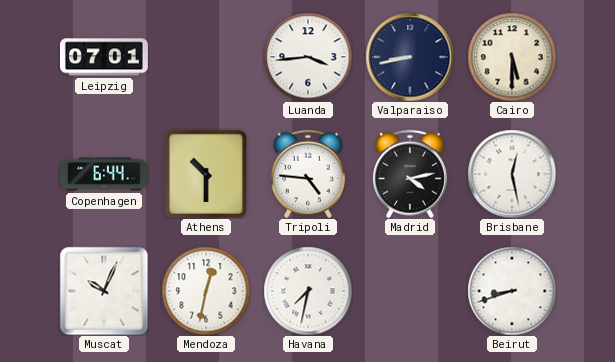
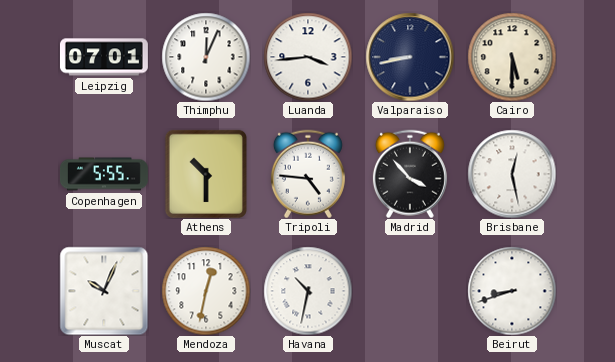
Thimphu: none -> 12:04
Copenhagen: 6:44 -> 5:55
Madrid: 4:13 -> 3:53
Havana: 7:32 -> 10:32
